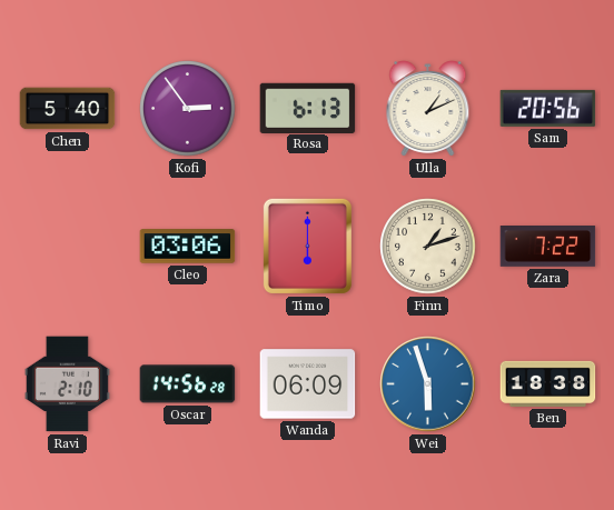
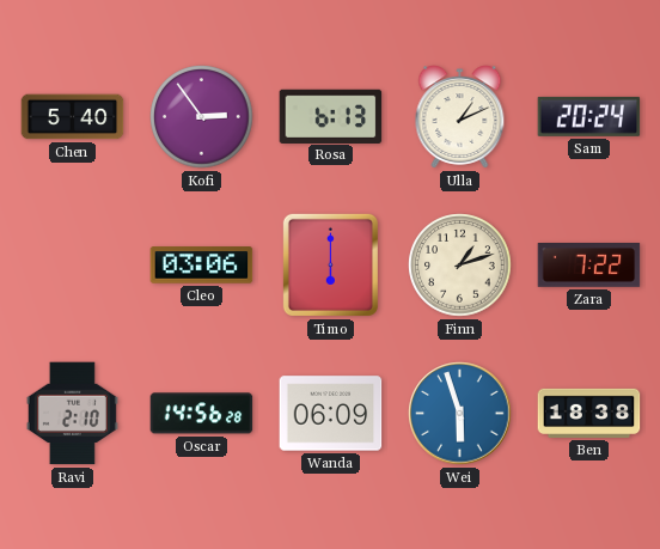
Sam: 20:56 -> 20:24
